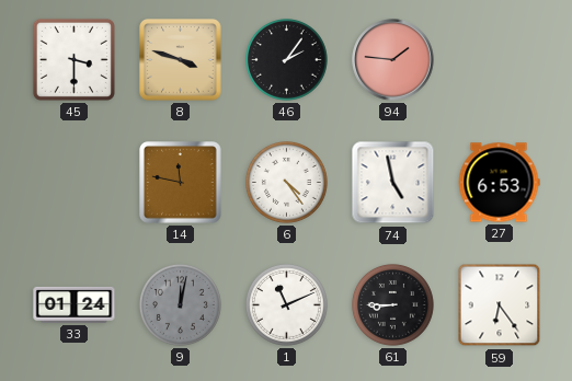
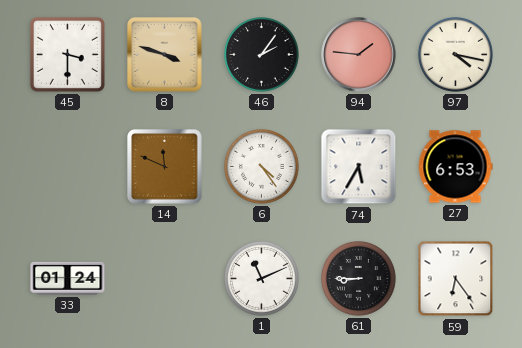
97: none -> 4:17
14: 11:47 -> 11:49
74: 4:58 -> 5:35
9: 12:02 -> none
